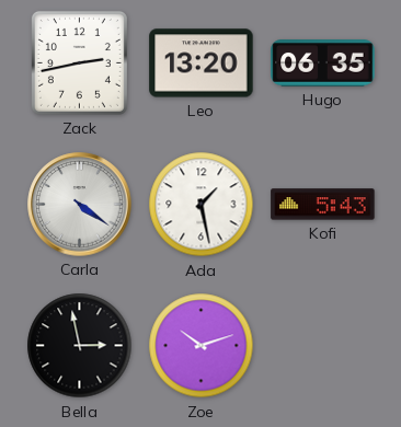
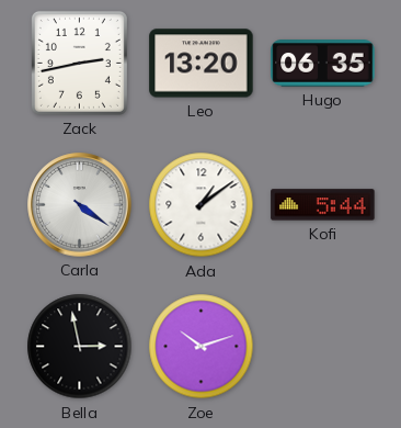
Ada: 1:28 -> 1:09
Kofi: 5:43 -> 5:44
